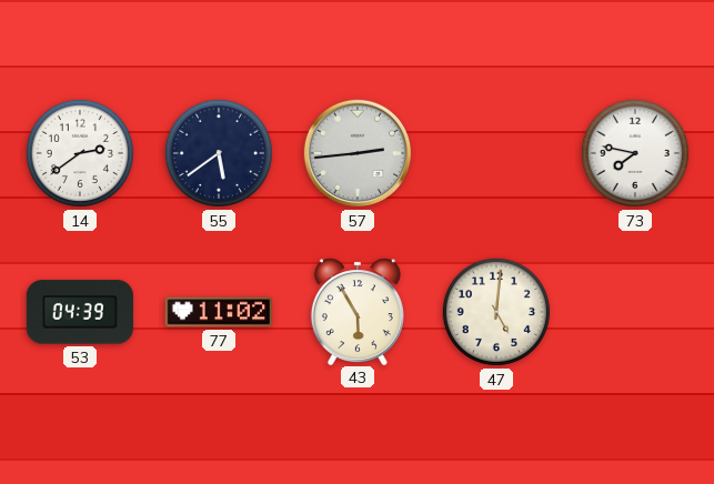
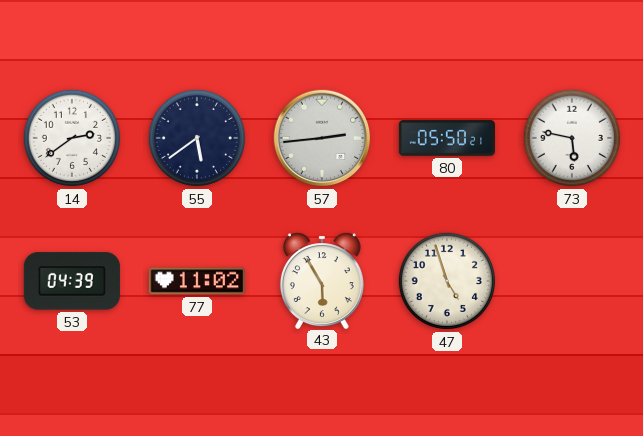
80: none -> 05:50
73: 7:47 -> 5:47
47: 5:01 -> 4:57
